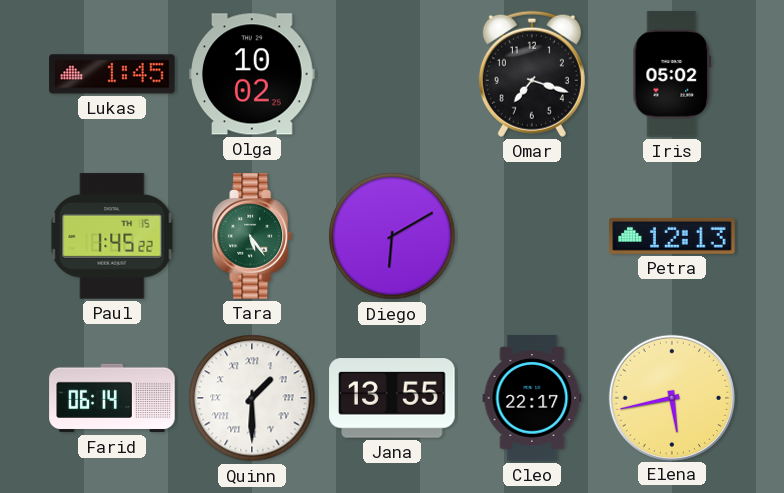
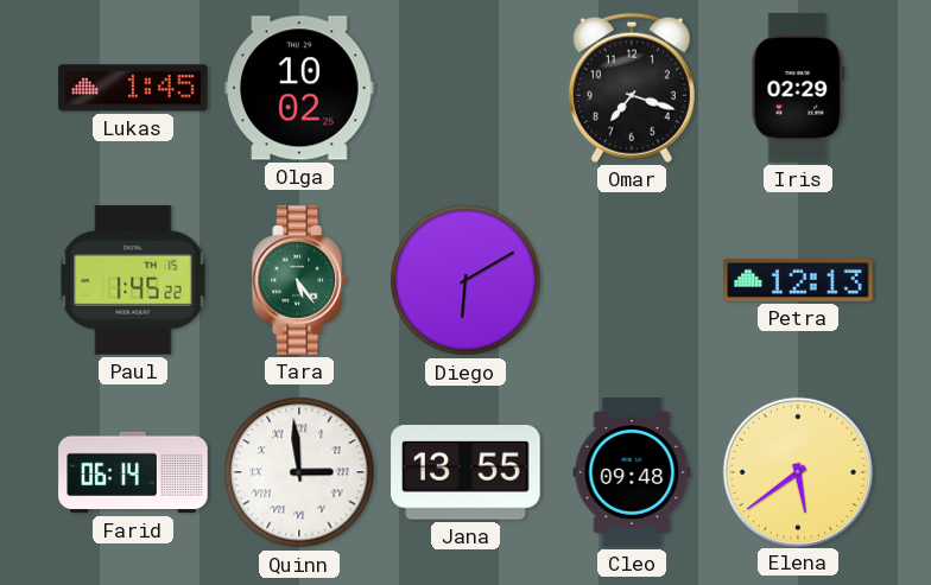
Iris: 05:02 -> 02:29
Quinn: 1:30 -> 2:59
Cleo: 22:17 -> 09:48
Elena: 5:43 -> 5:39
